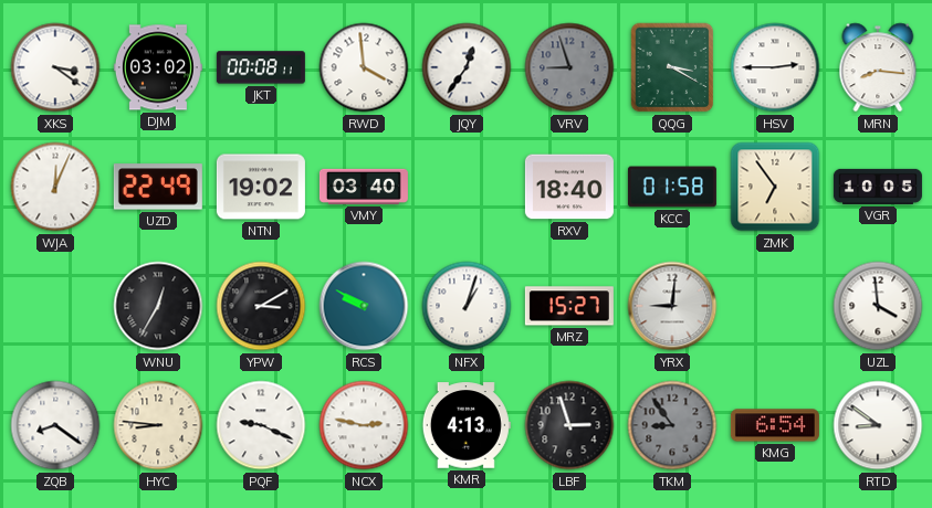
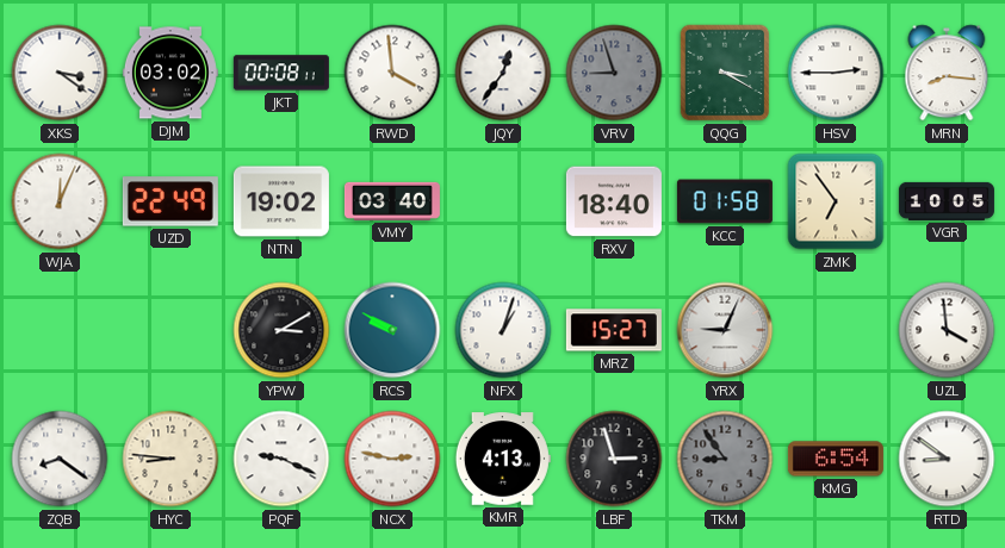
WNU: 12:35 -> none
YRX: 9:01 -> 9:04
